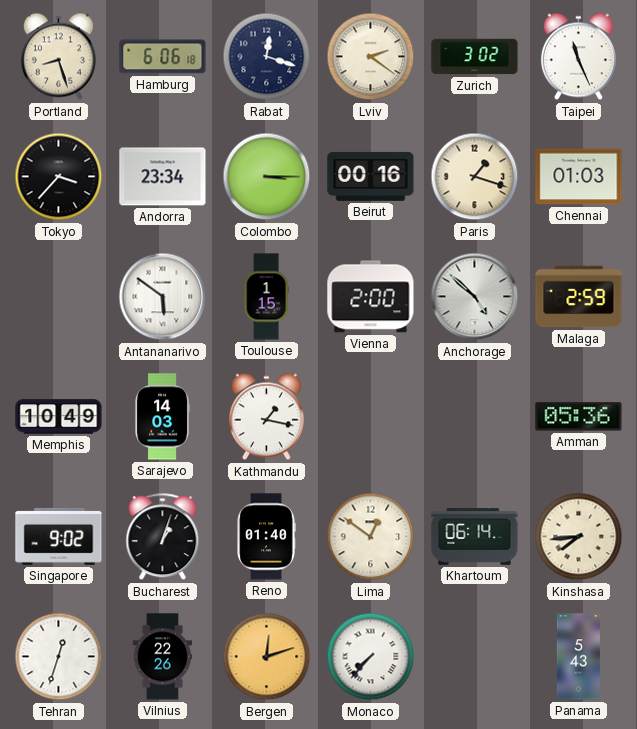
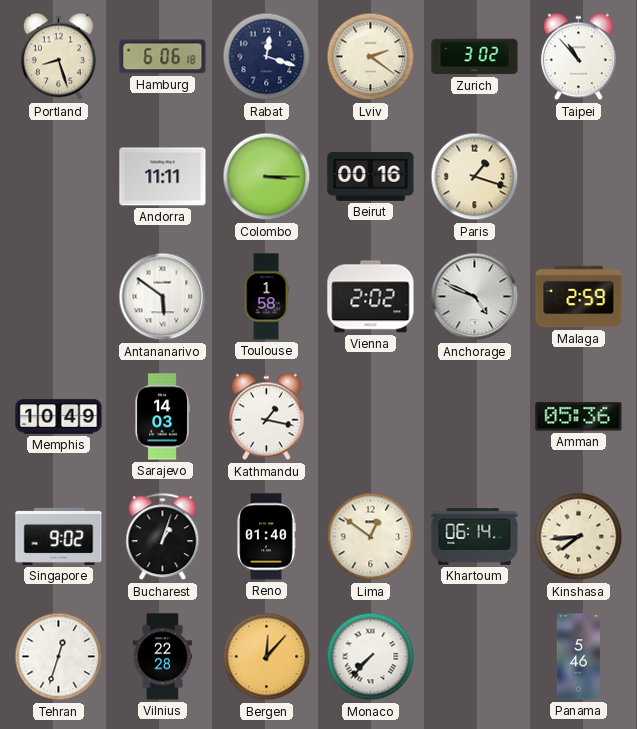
Taipei: 11:26 -> 10:53
Tokyo: 3:37 -> none
Andorra: 23:34 -> 11:11
Chennai: 01:03 -> none
Toulouse: 1:15 -> 1:58
Vienna: 2:00 -> 2:02
Anchorage: 4:52 -> 4:49
Vilnius: 22:26 -> 22:28
Bergen: 12:12 -> 12:07
Panama: 5:43 -> 5:46
